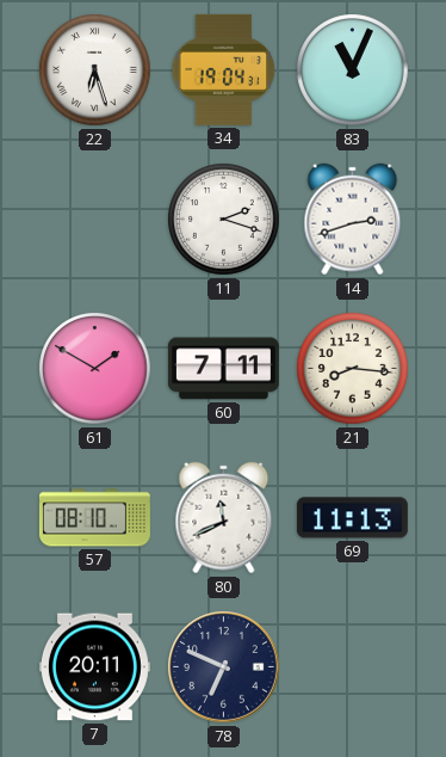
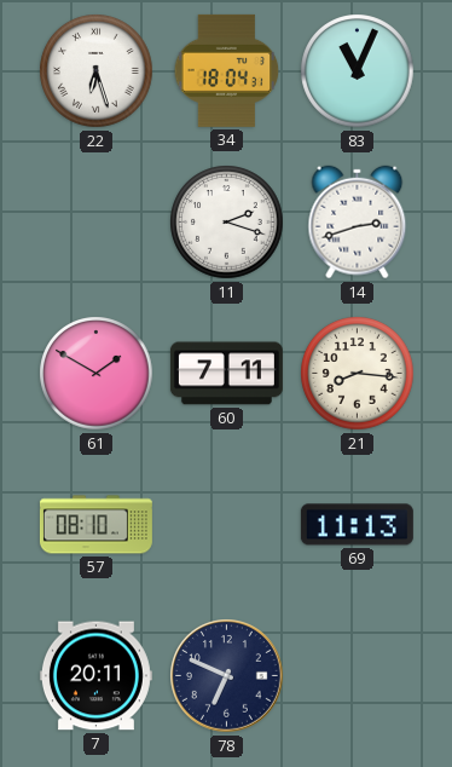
34: 19:04 -> 18:04
80: 11:41 -> none
